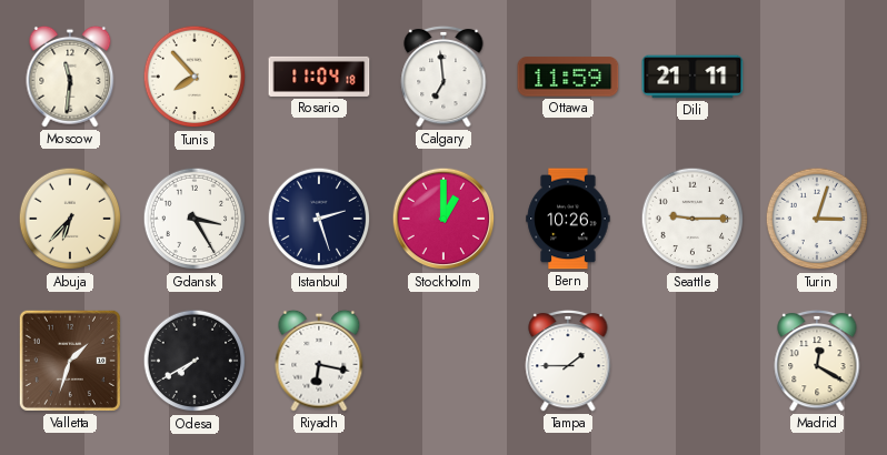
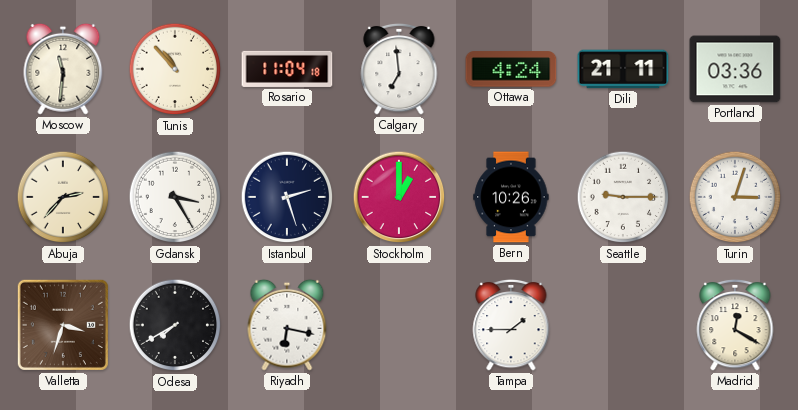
Tunis: 7:53 -> 10:53
Ottawa: 11:59 -> 4:24
Portland: none -> 03:36
Abuja: 6:37 -> 2:37
Valletta: 1:33 -> 3:33
